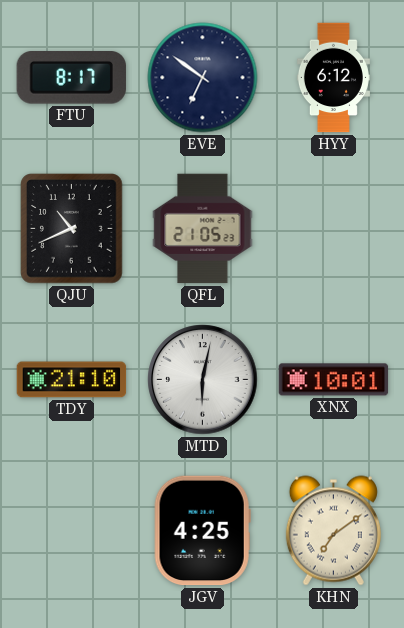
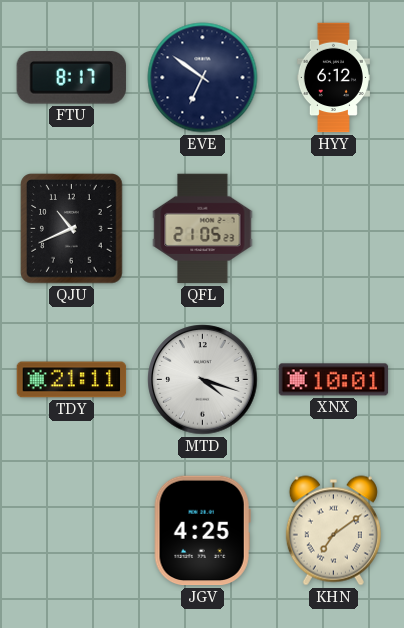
TDY: 21:10 -> 21:11
MTD: 6:02 -> 4:18
